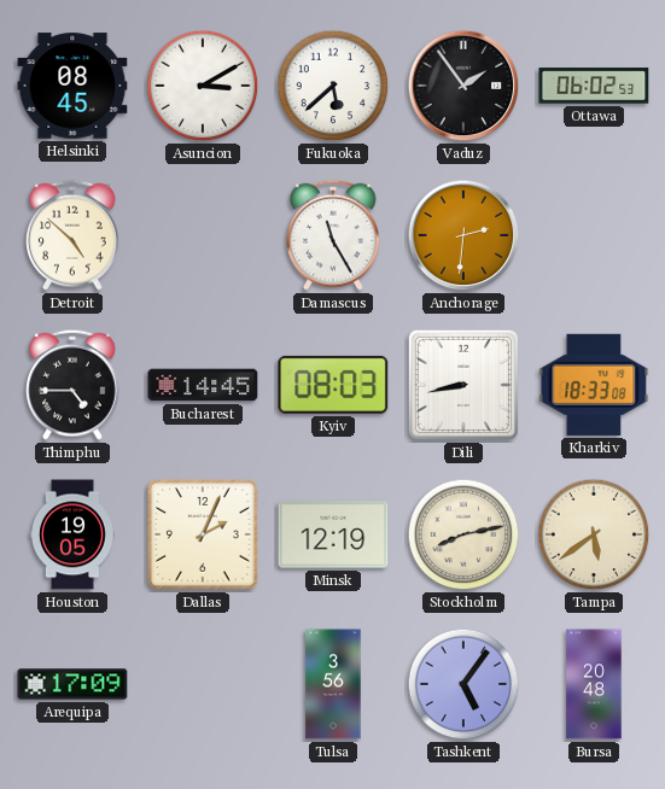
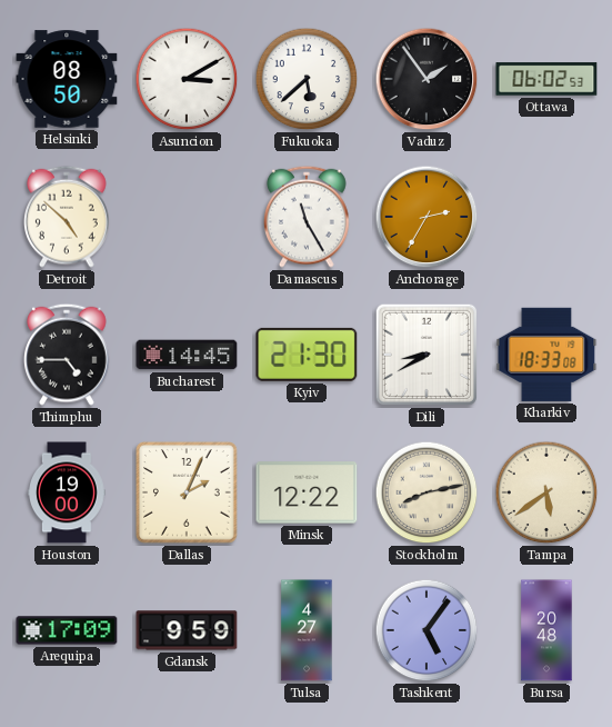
Helsinki: 08:45 -> 08:50
Anchorage: 2:31 -> 2:35
Kyiv: 08:03 -> 21:30
Dili: 8:43 -> 8:40
Houston: 19:05 -> 19:00
Minsk: 12:19 -> 12:22
Gdansk: none -> 9:59
Tulsa: 3:56 -> 4:27
